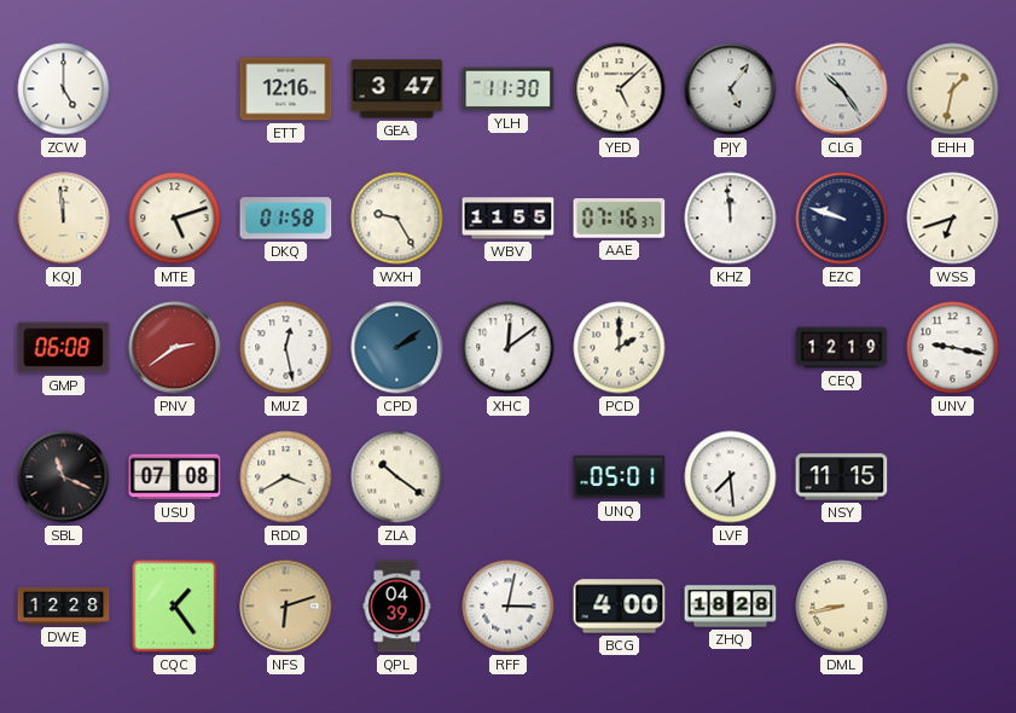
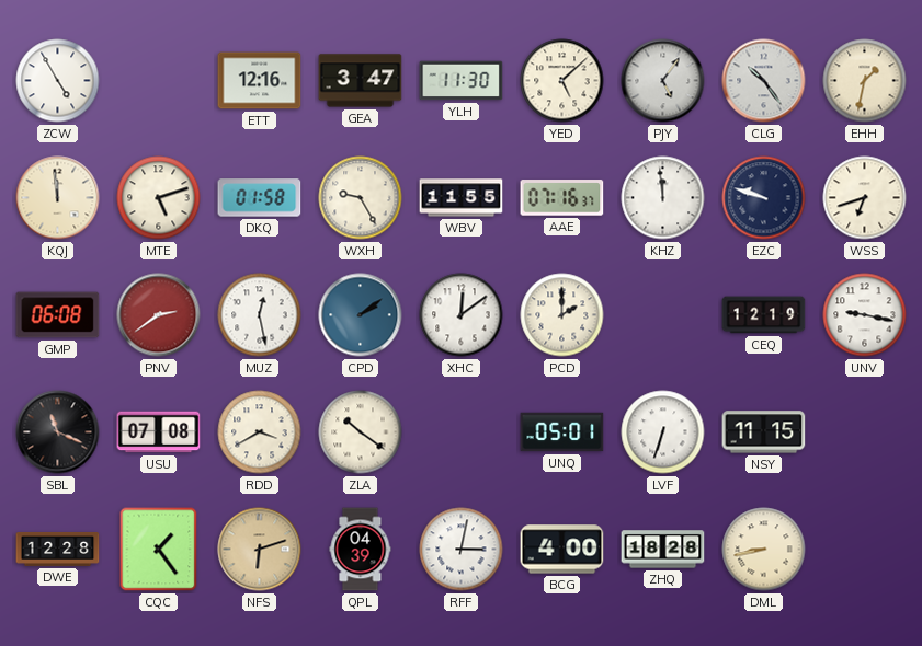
ZCW: 5:00 -> 4:55
LVF: 7:29 -> 6:33
